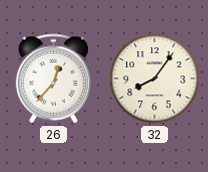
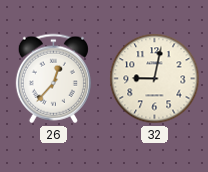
32: 8:06 -> 9:02
